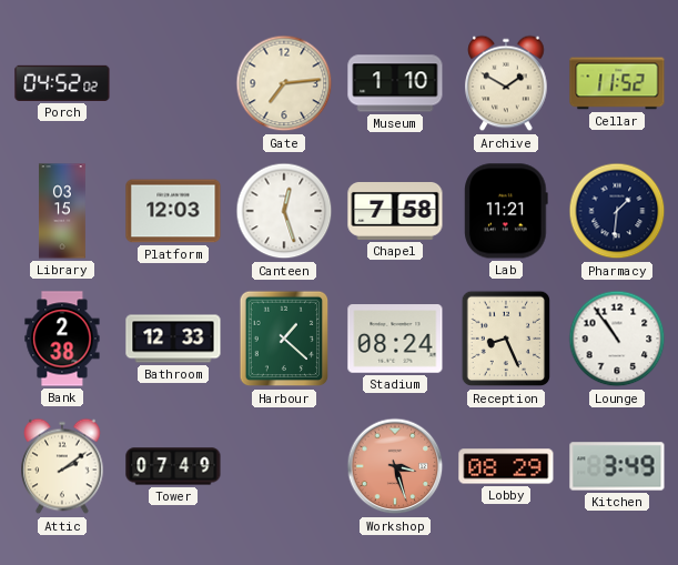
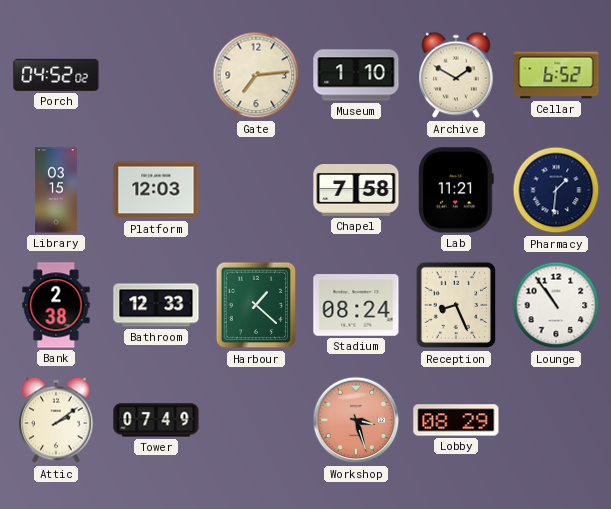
Cellar: 11:52 -> 6:52
Canteen: 12:27 -> none
Kitchen: 3:49 -> none
